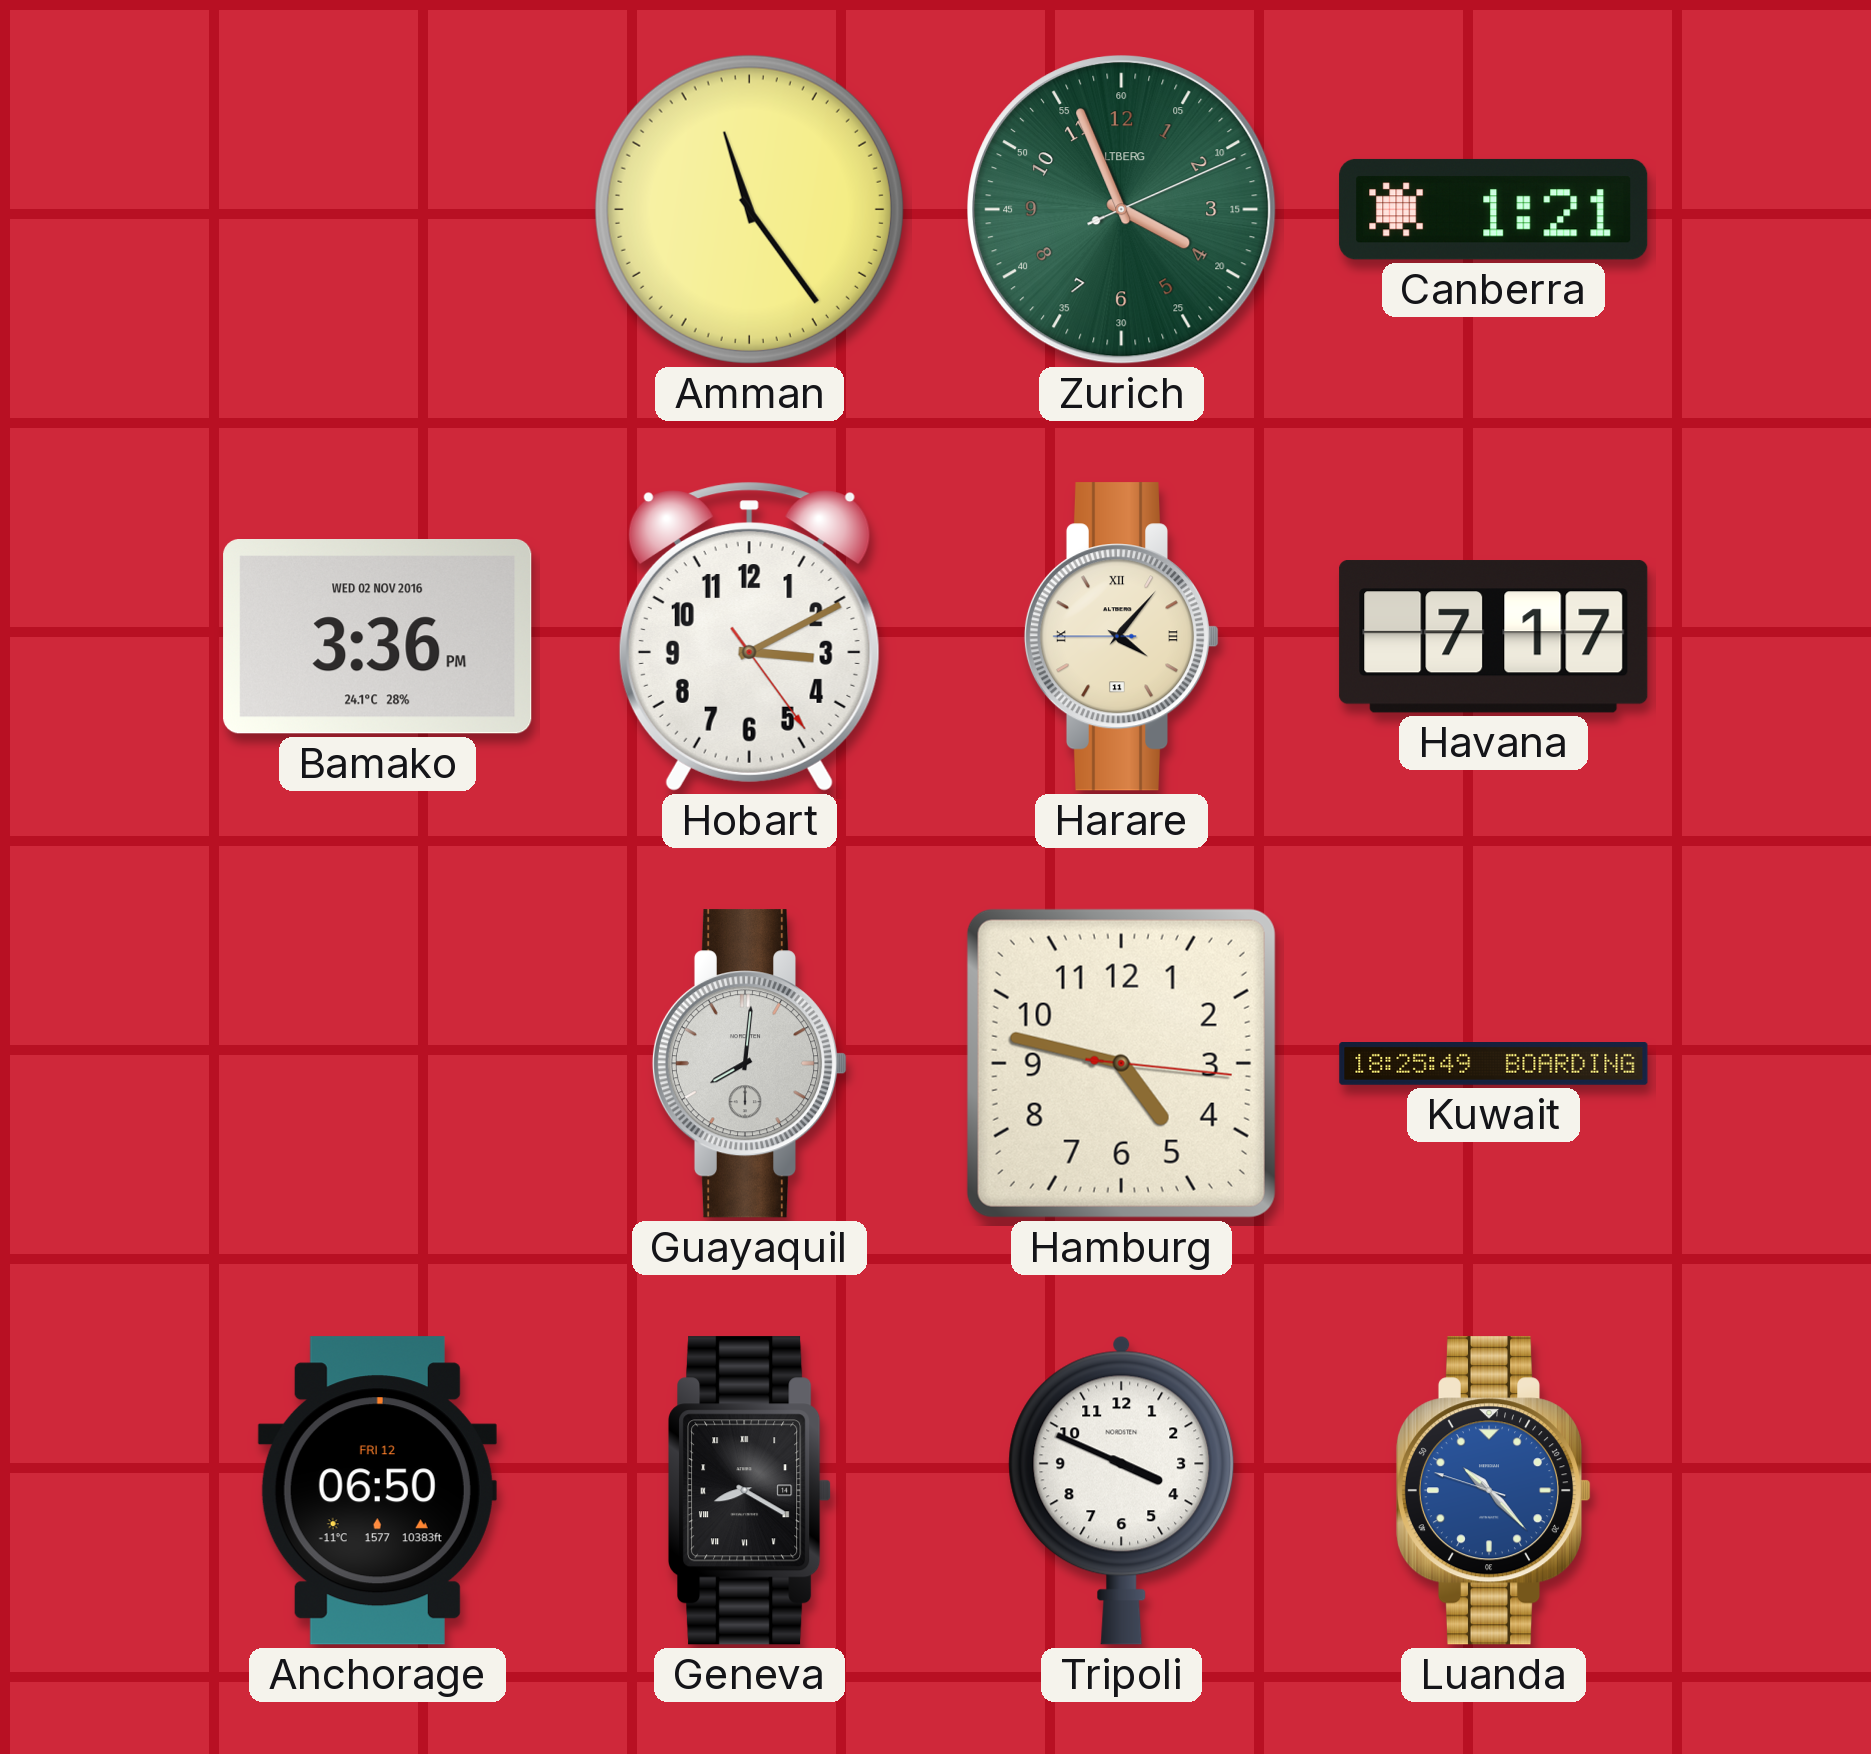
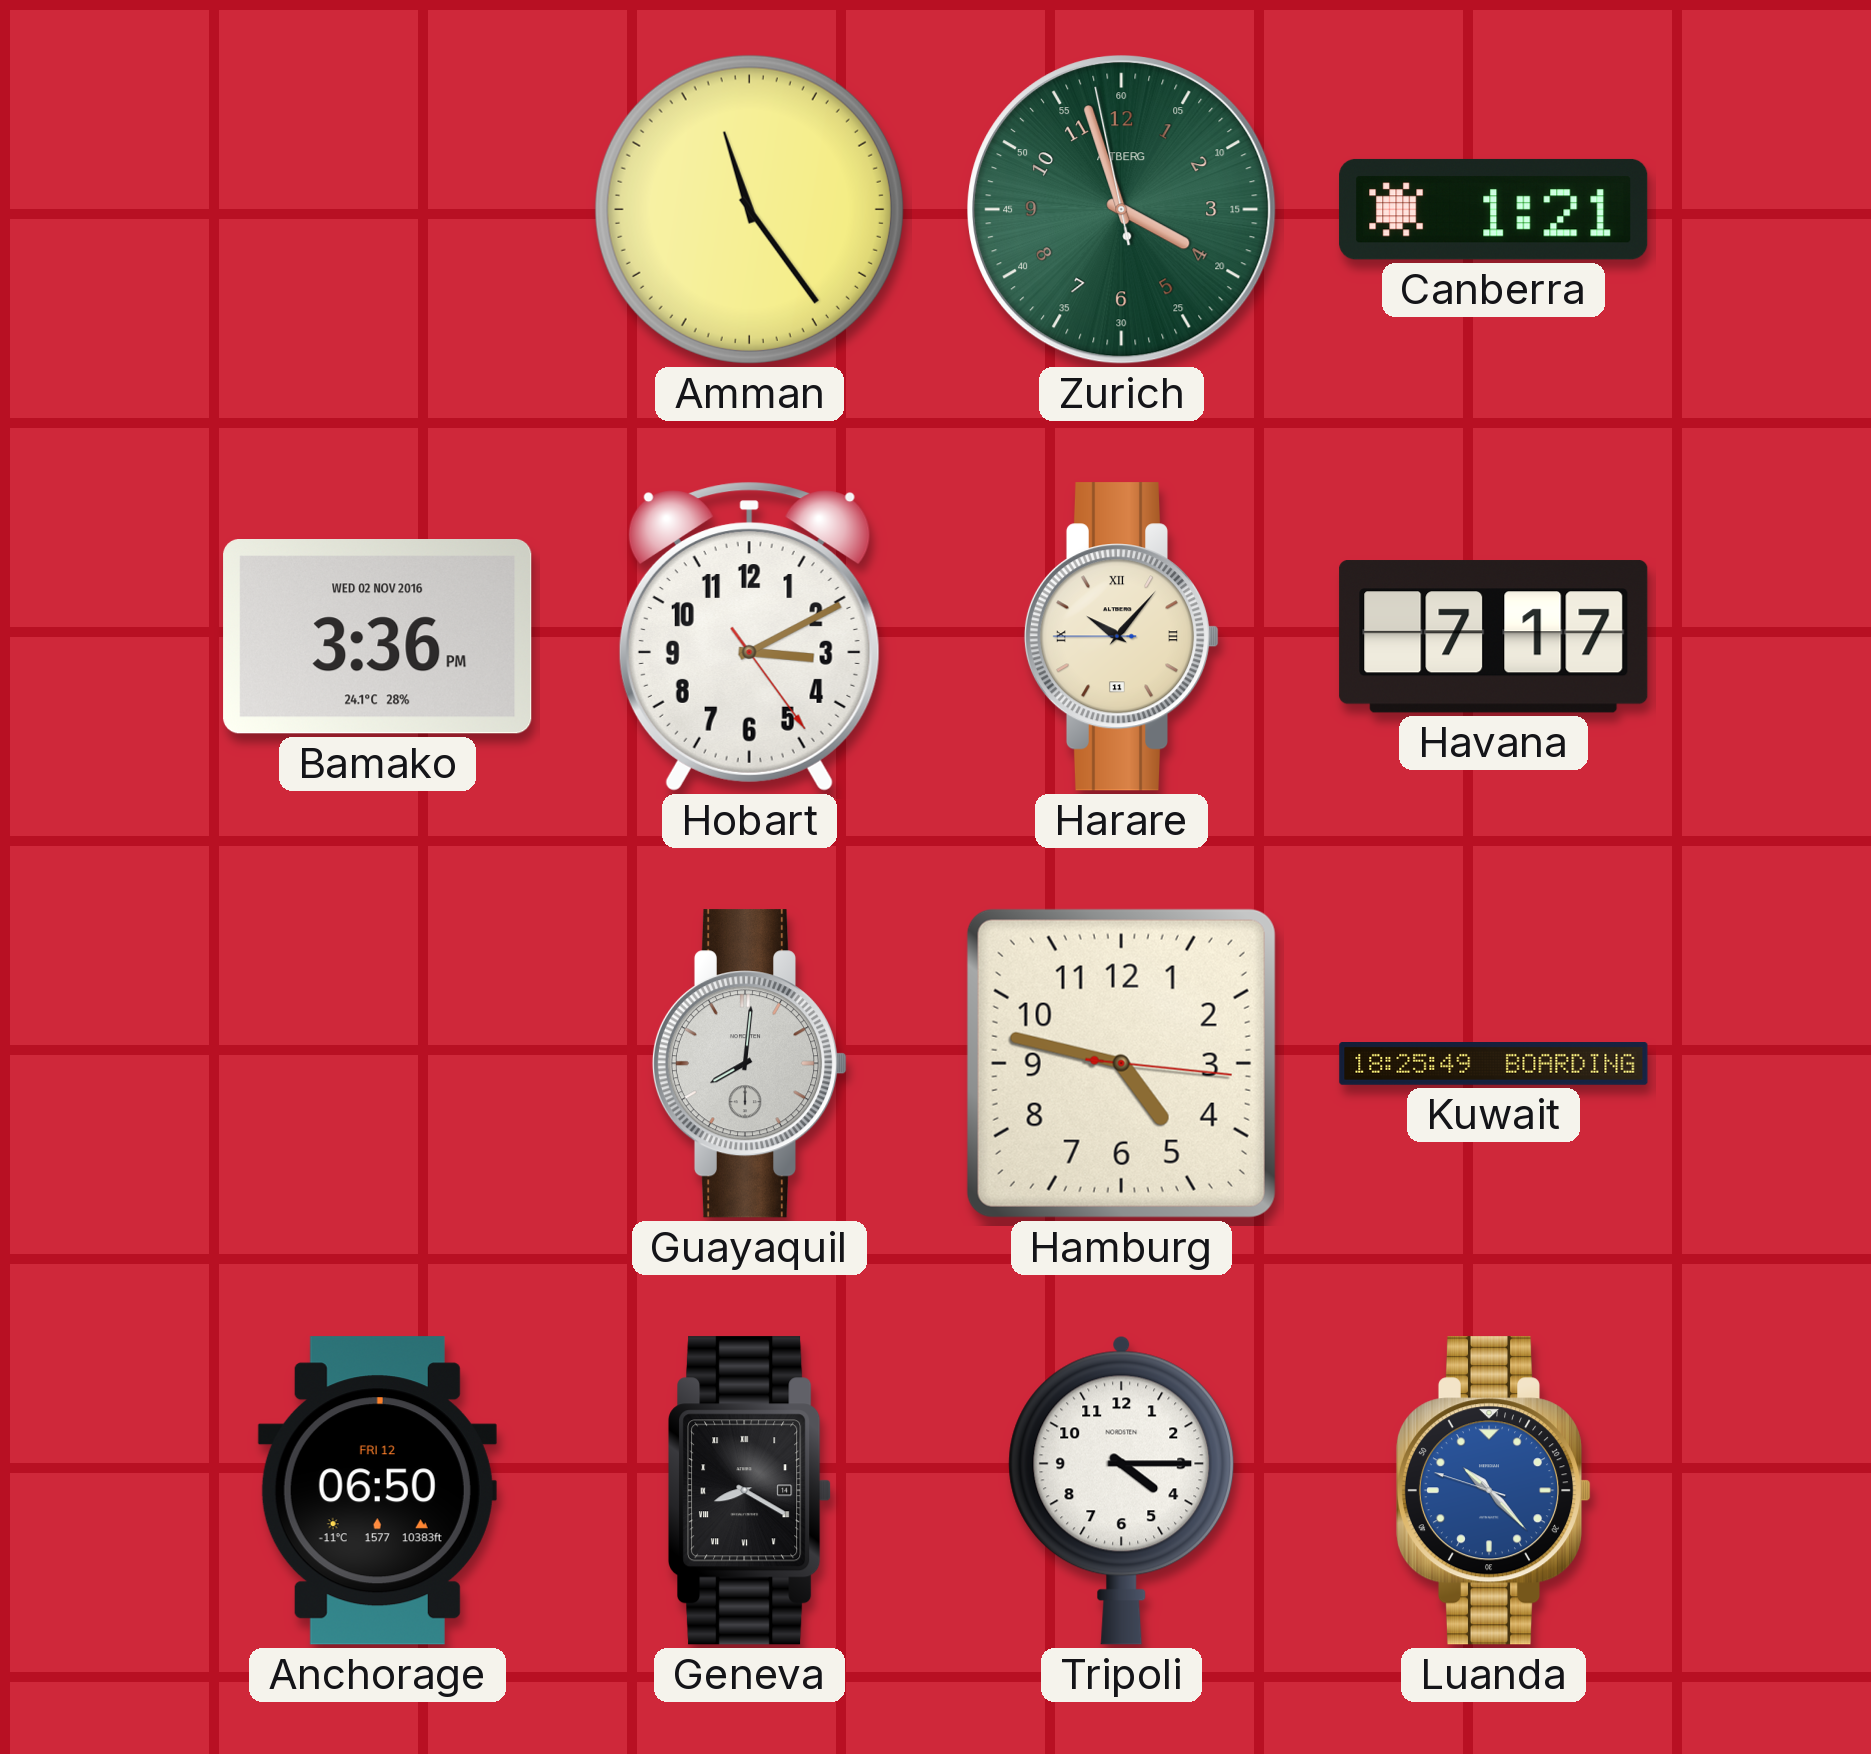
Zurich: 3:56:11 -> 3:56:58
Harare: 4:06 -> 10:06
Tripoli: 3:49 -> 4:15
